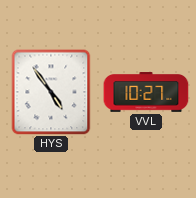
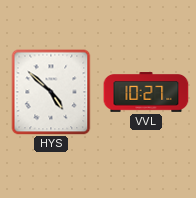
HYS: 4:54 -> 4:52
